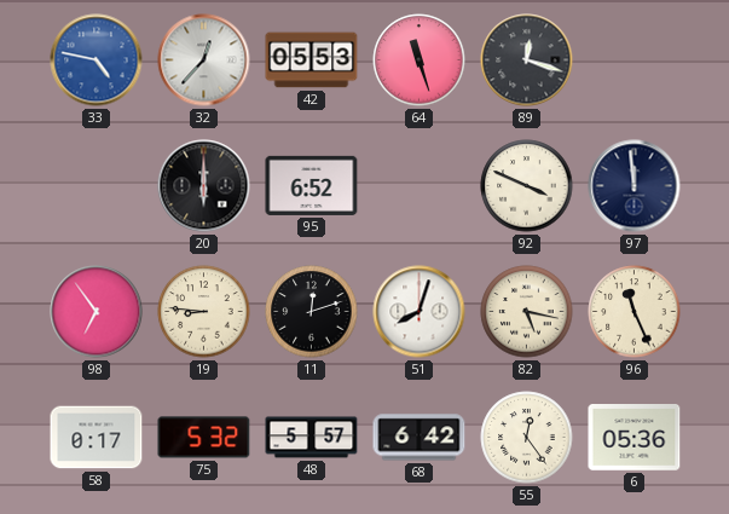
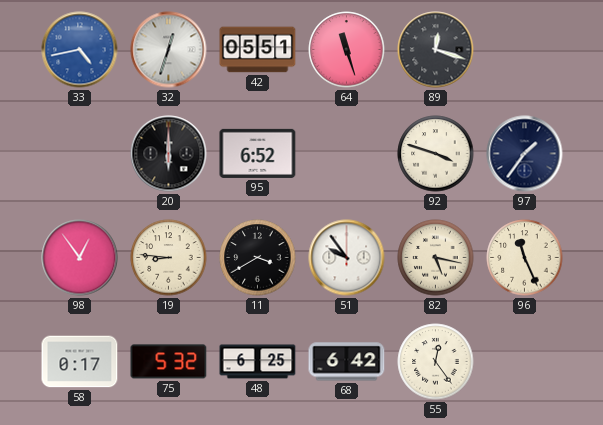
33: 4:47 -> 4:43
32: 12:37 -> 12:33
42: 05:53 -> 05:51
92: 3:49 -> 3:48
97: 11:59 -> 1:36
98: 6:54 -> 12:54
11: 12:12 -> 3:40
51: 8:03 -> 9:54
48: 5:57 -> 6:25
6: 05:36 -> none
